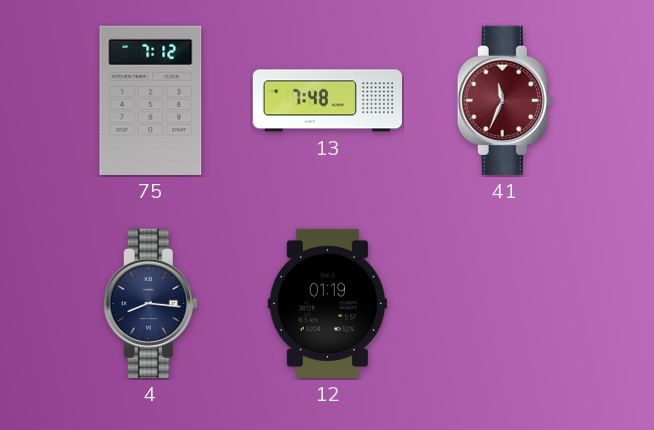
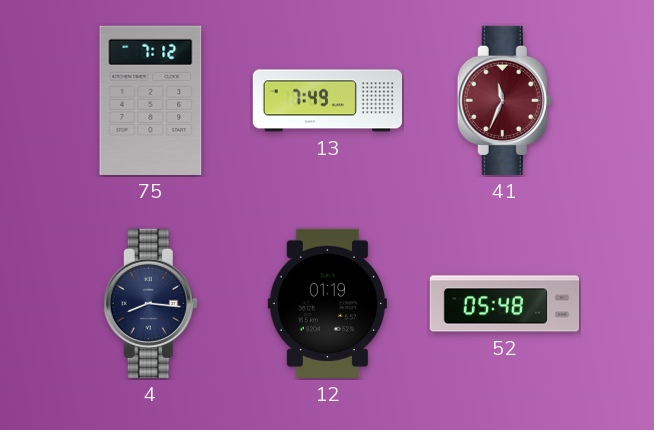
13: 7:48 -> 7:49
52: none -> 05:48
